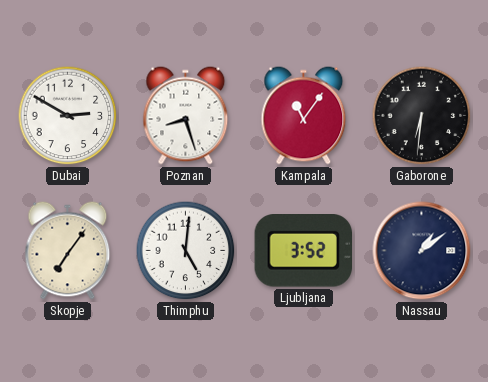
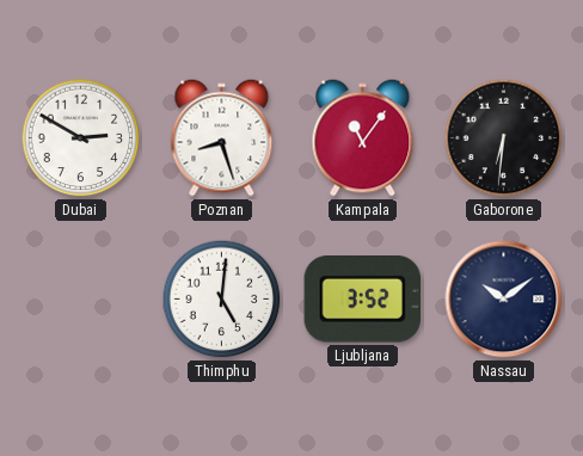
Skopje: 7:06 -> none
Nassau: 1:09 -> 10:09
